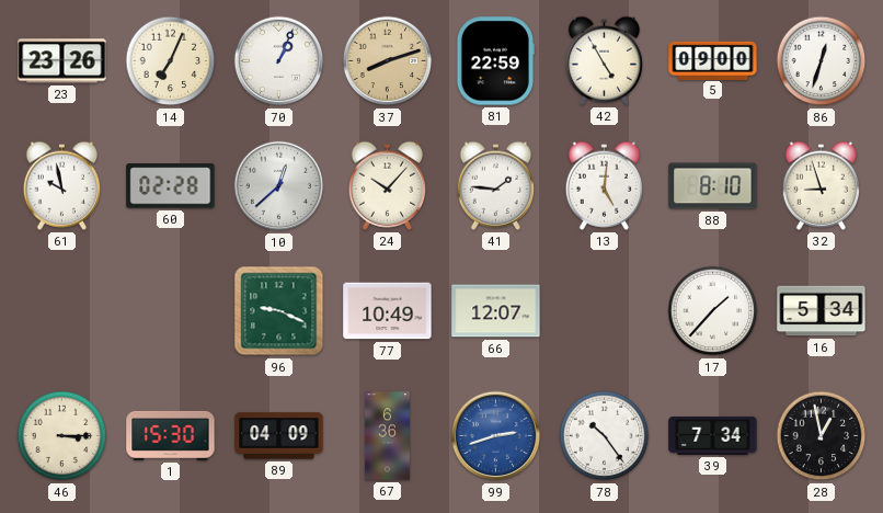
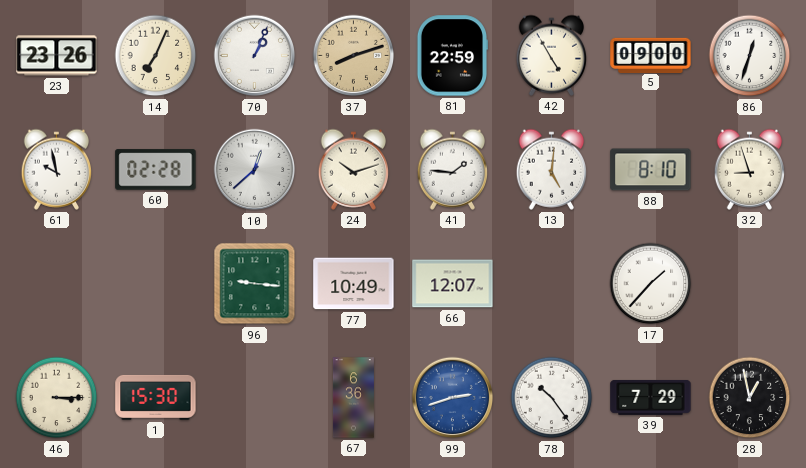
24: 10:07 -> 10:12
96: 9:19 -> 9:16
16: 5:34 -> none
89: 04:09 -> none
39: 7:34 -> 7:29
